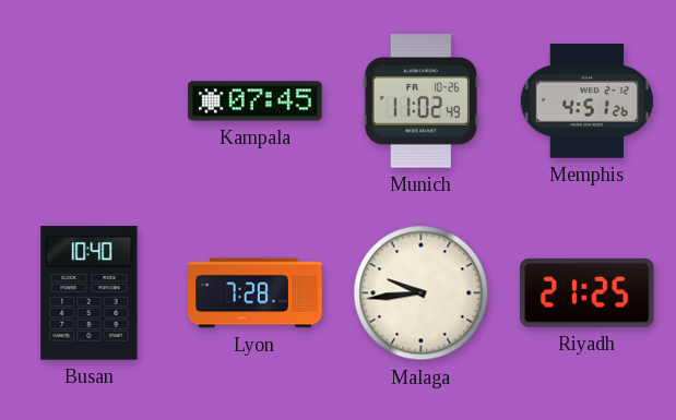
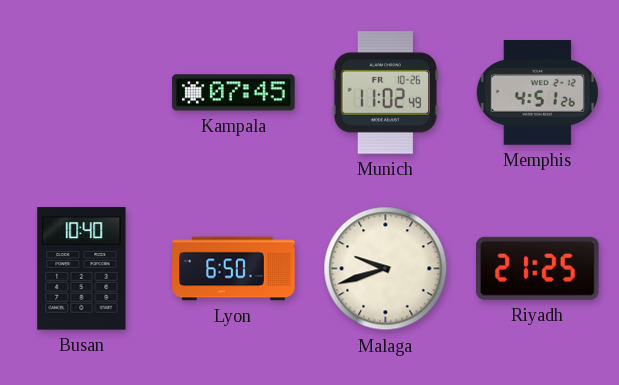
Lyon: 7:28 -> 6:50
Malaga: 9:44 -> 9:42
